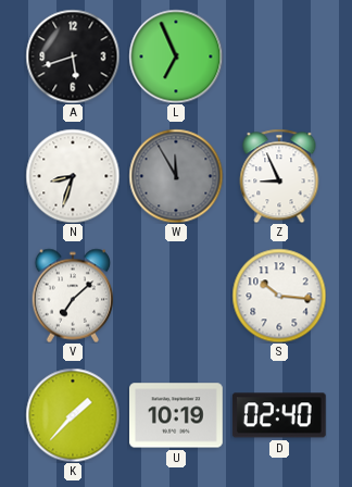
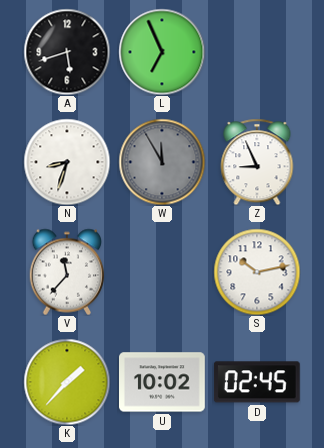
V: 7:08 -> 11:37
S: 10:16 -> 10:13
U: 10:19 -> 10:02
D: 02:40 -> 02:45
